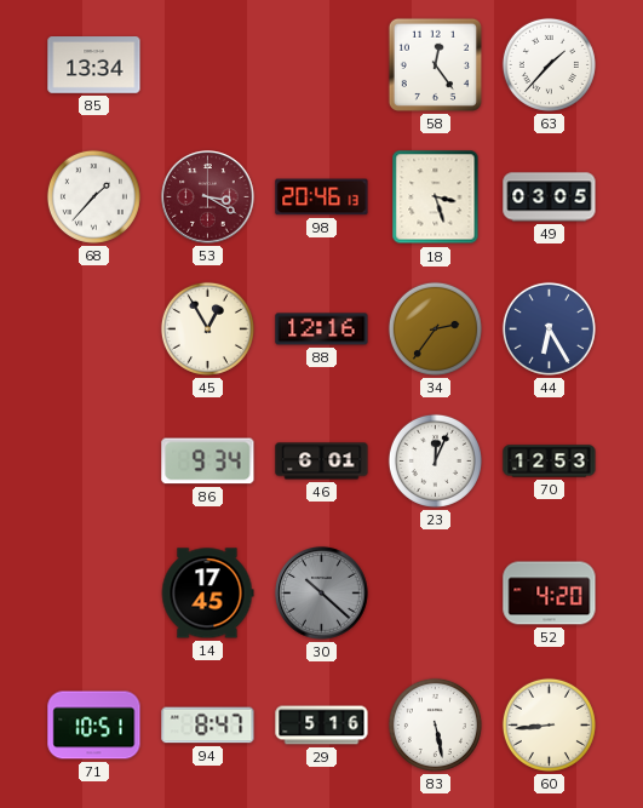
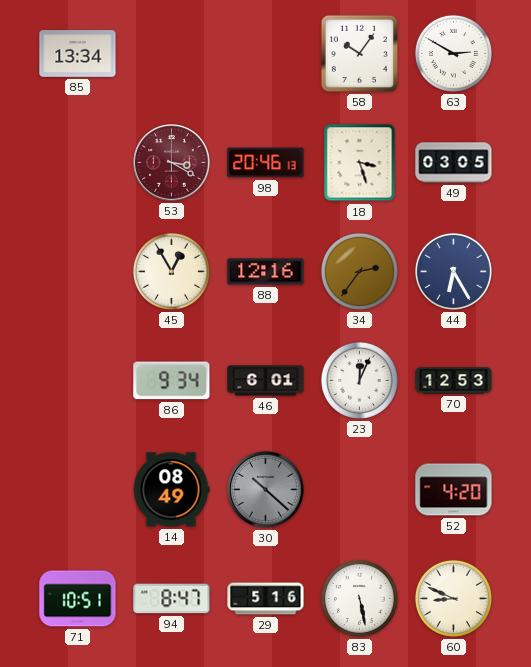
58: 12:24 -> 10:06
63: 1:37 -> 2:50
68: 1:37 -> none
14: 17:45 -> 08:49
60: 8:44 -> 8:49
